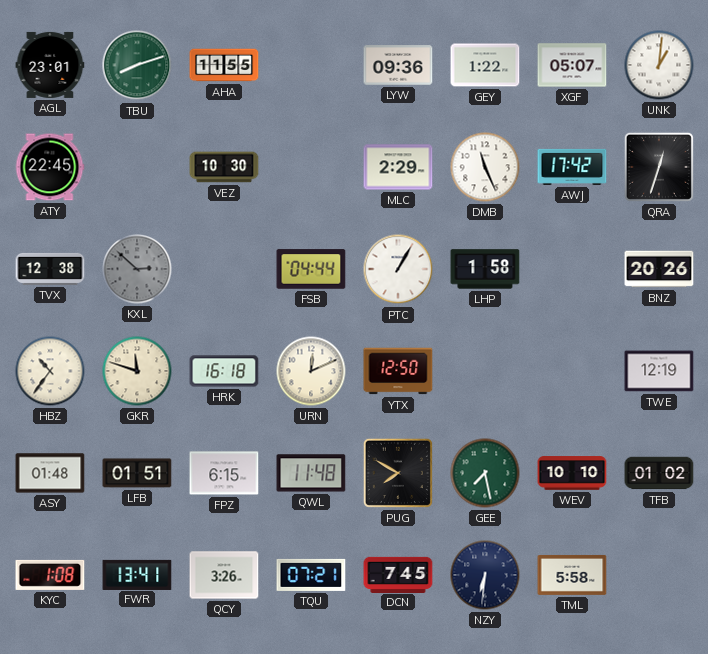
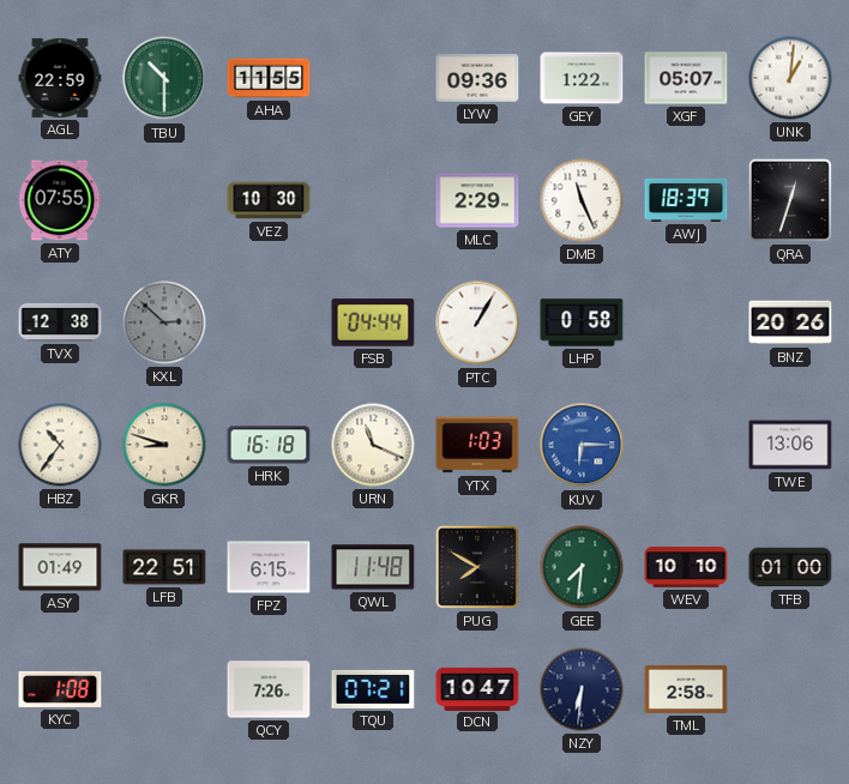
AGL: 23:01 -> 22:59
TBU: 8:12 -> 10:30
ATY: 22:45 -> 07:55
AWJ: 17:42 -> 18:39
LHP: 1:58 -> 0:58
GKR: 11:48 -> 8:48
URN: 12:11 -> 11:19
YTX: 12:50 -> 1:03
KUV: none -> 6:15
TWE: 12:19 -> 13:06
ASY: 01:48 -> 01:49
LFB: 01:51 -> 22:51
GEE: 7:28 -> 7:31
TFB: 01:02 -> 01:00
FWR: 13:41 -> none
QCY: 3:26 -> 7:26
DCN: 7:45 -> 10:47
TML: 5:58 -> 2:58
